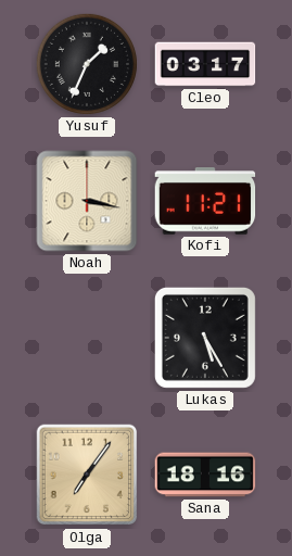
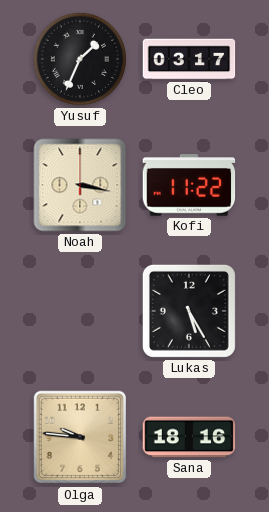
Kofi: 11:21 -> 11:22
Olga: 7:06 -> 9:46
